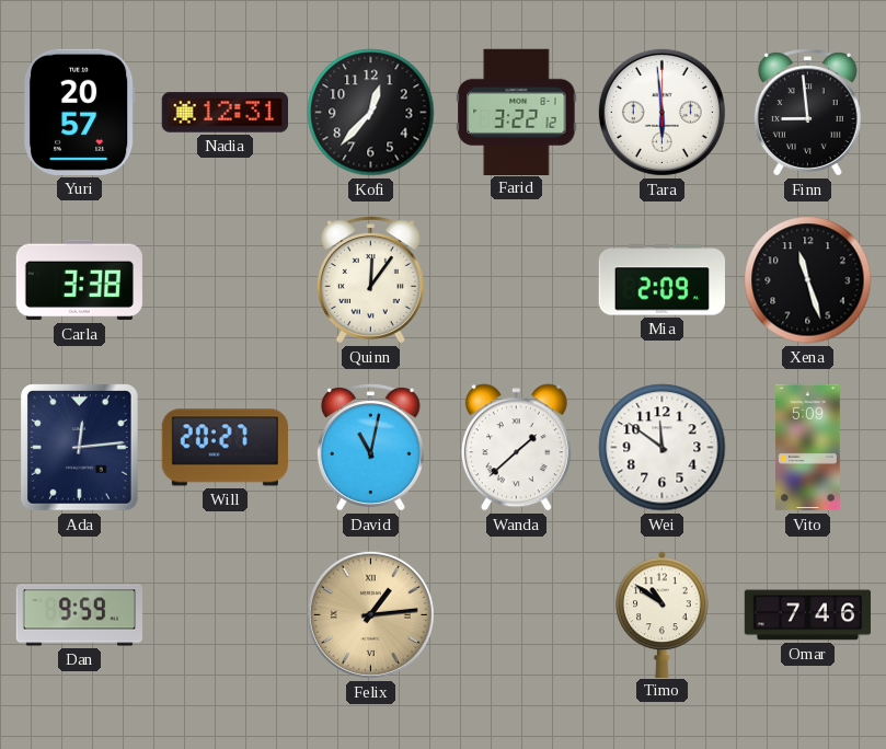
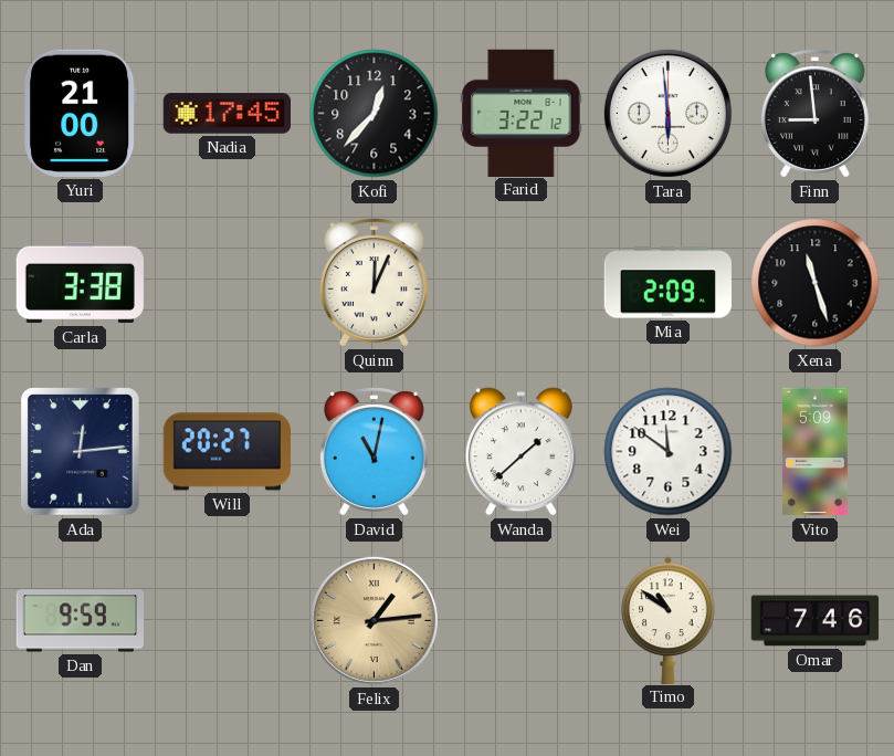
Yuri: 20:57 -> 21:00
Nadia: 12:31 -> 17:45
Quinn: 12:06 -> 12:04
